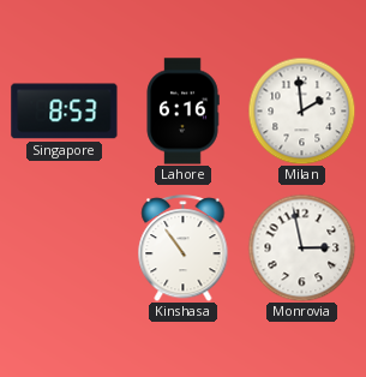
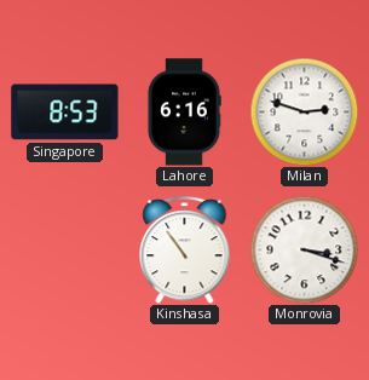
Milan: 1:59 -> 2:48
Monrovia: 2:58 -> 3:18
